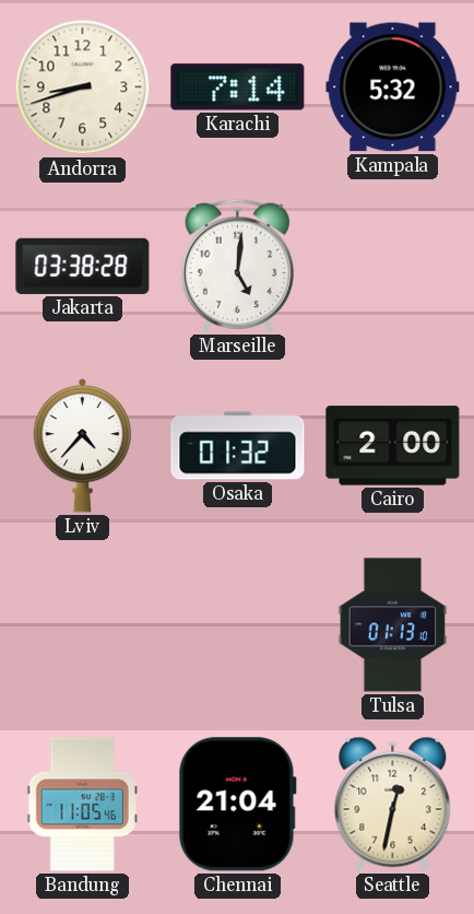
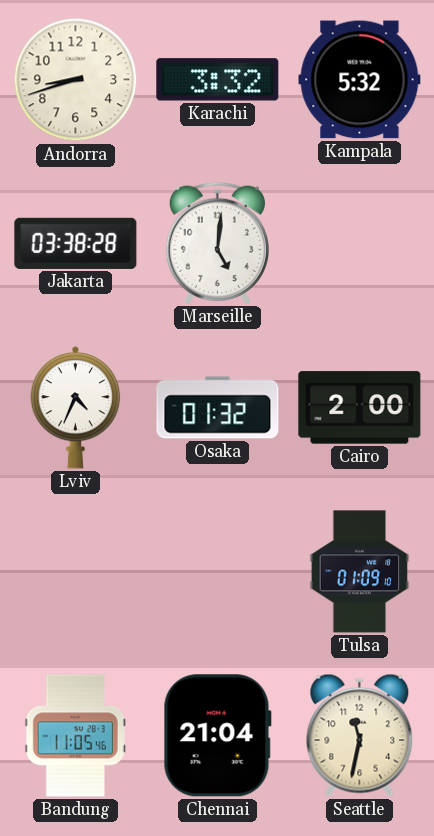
Karachi: 7:14 -> 3:32
Lviv: 4:37 -> 4:34
Tulsa: 01:13 -> 01:09
Seattle: 12:32 -> 11:32
